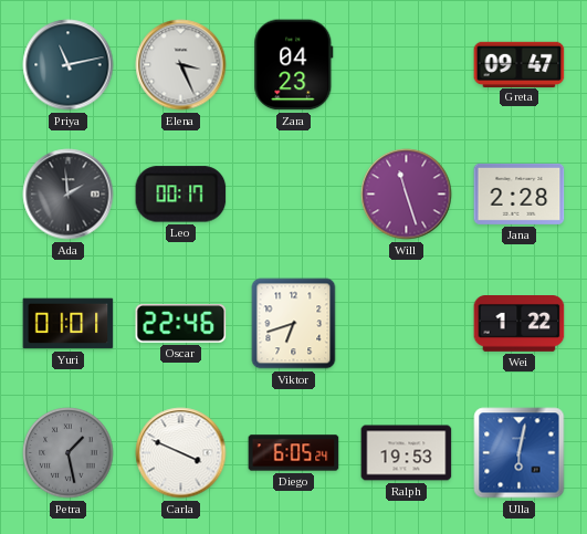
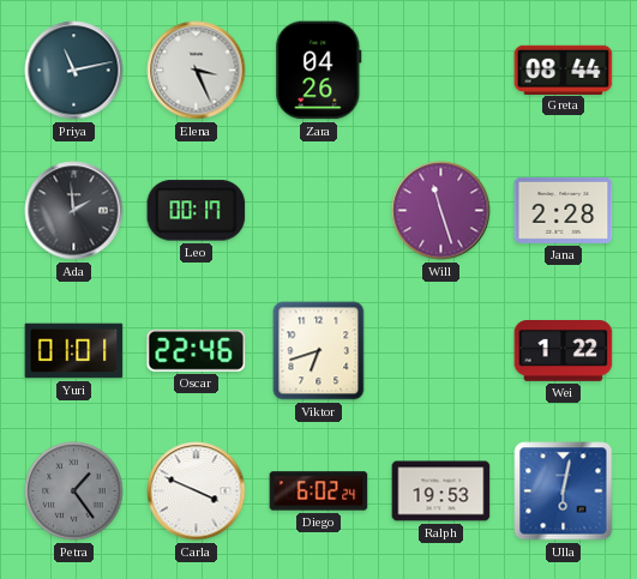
Zara: 04:23 -> 04:26
Greta: 09:47 -> 08:44
Petra: 1:28 -> 1:24
Diego: 6:05 -> 6:02
